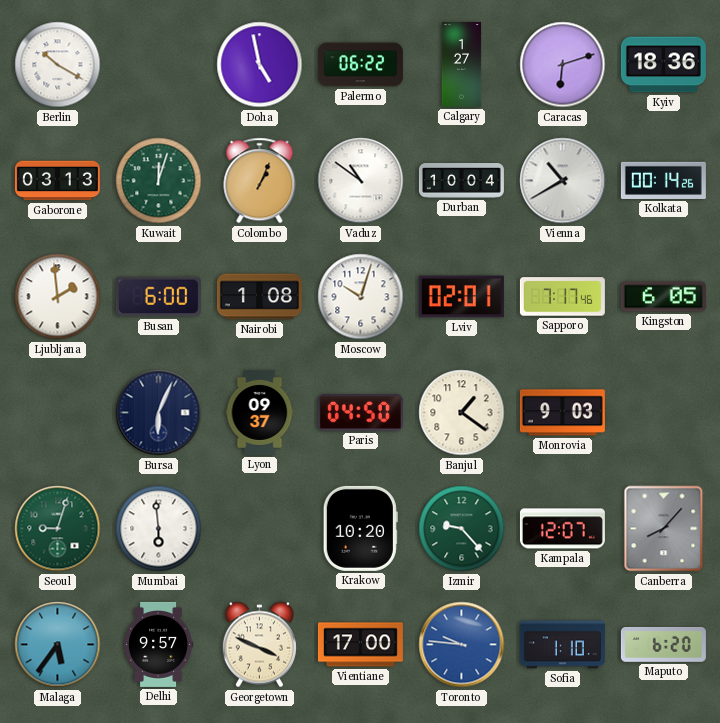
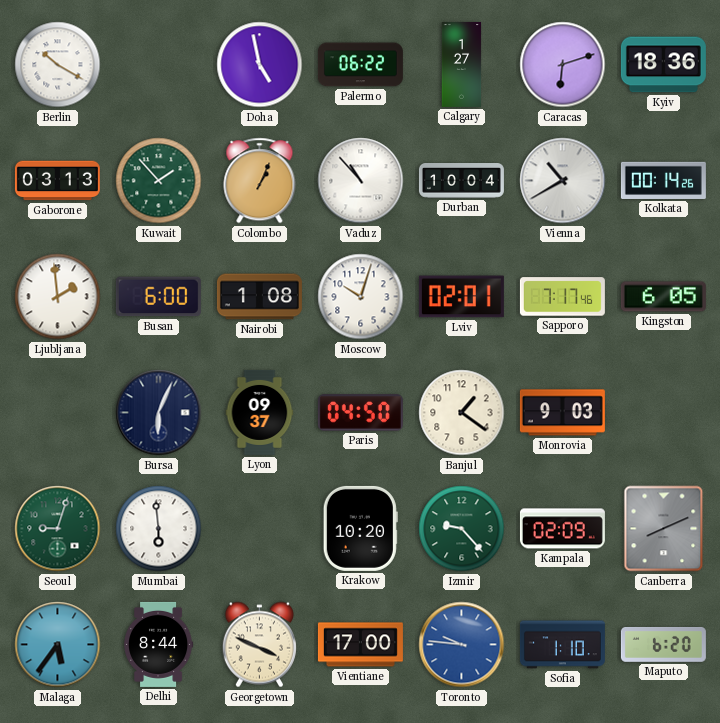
Kuwait: 12:03 -> 1:53
Vaduz: 10:51 -> 10:53
Kampala: 12:07 -> 02:09
Canberra: 8:07 -> 8:11
Delhi: 9:57 -> 8:44
